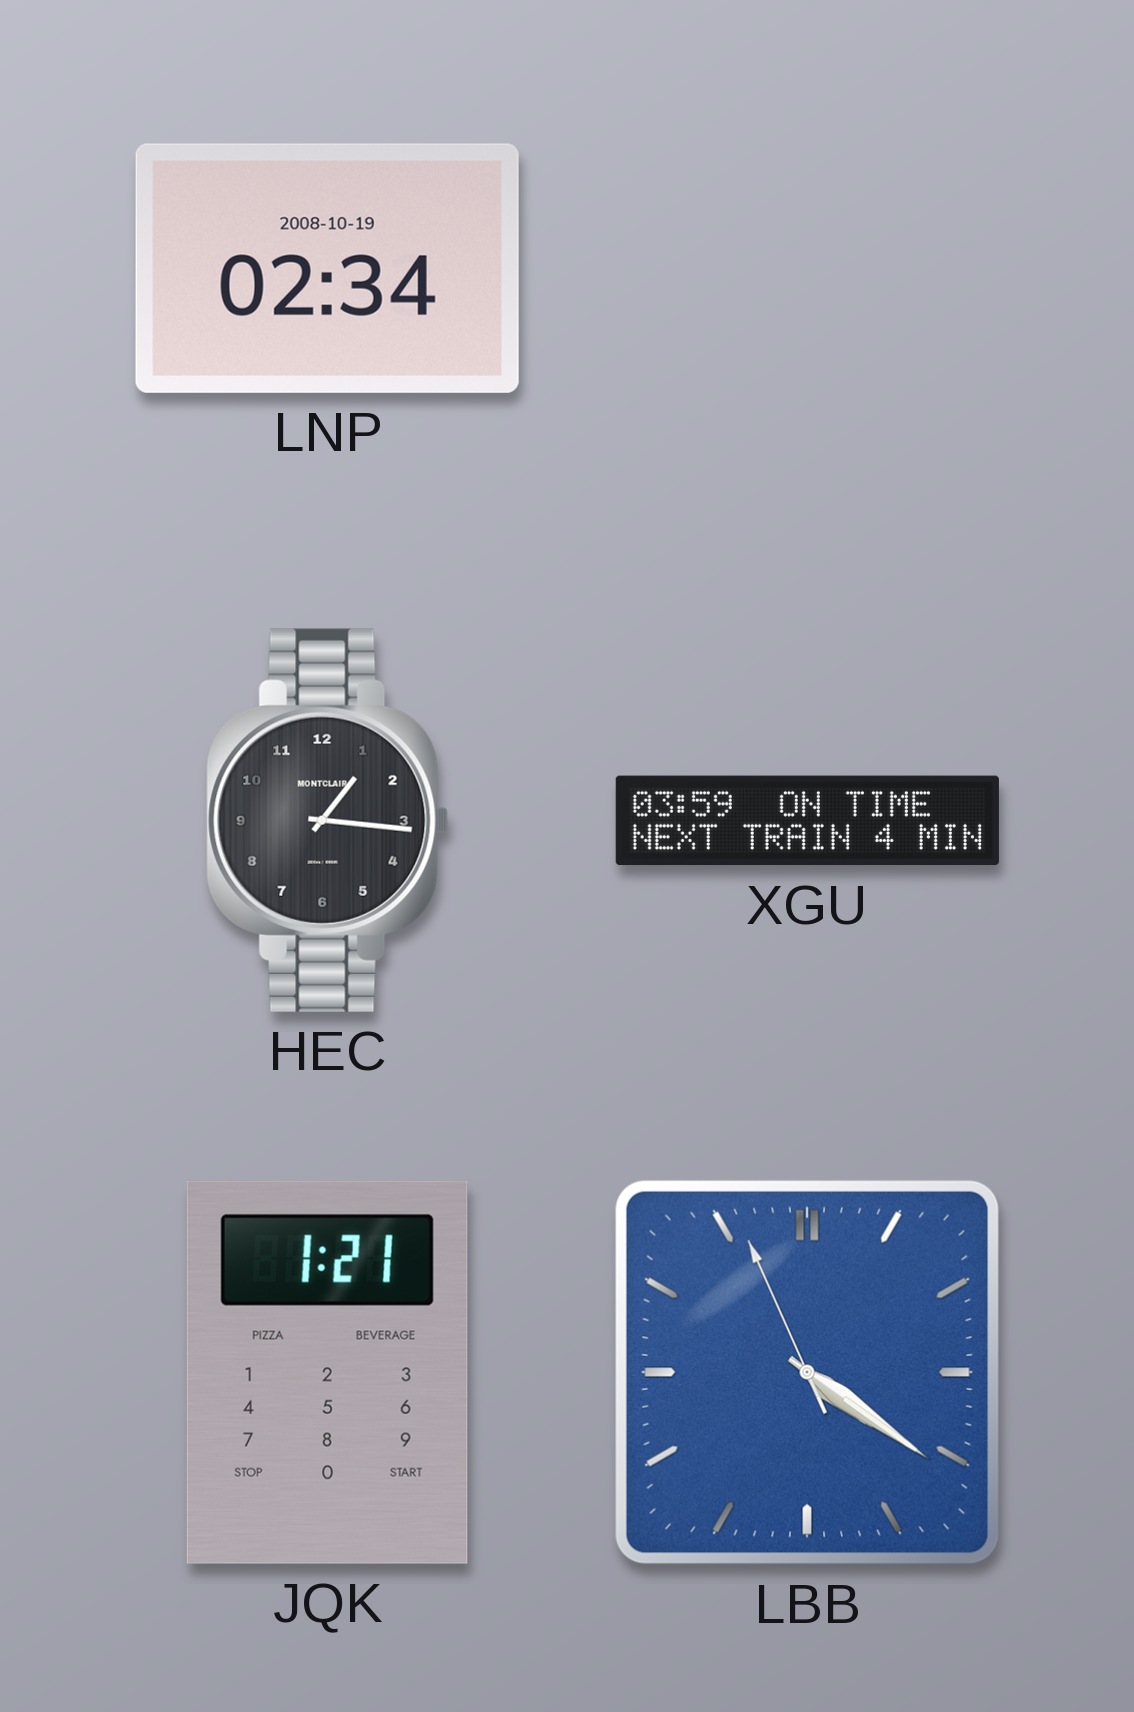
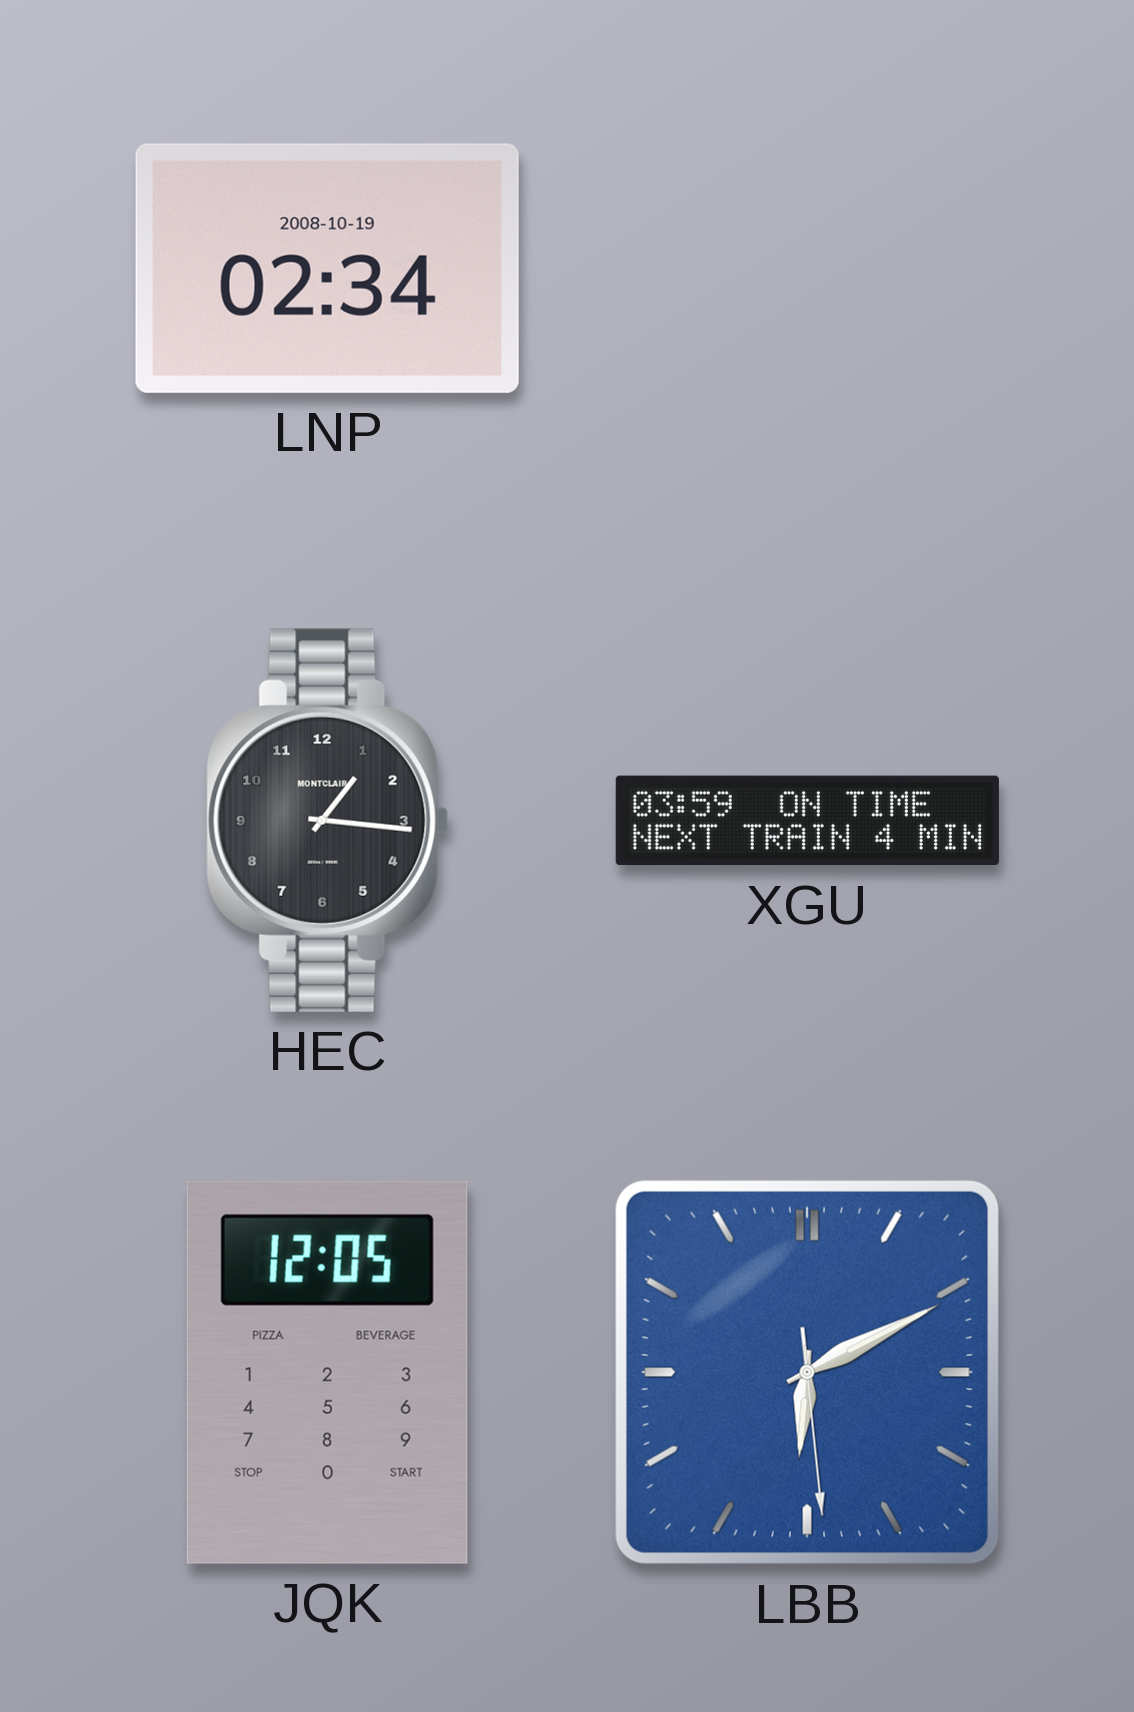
JQK: 1:21 -> 12:05
LBB: 4:20 -> 6:10
